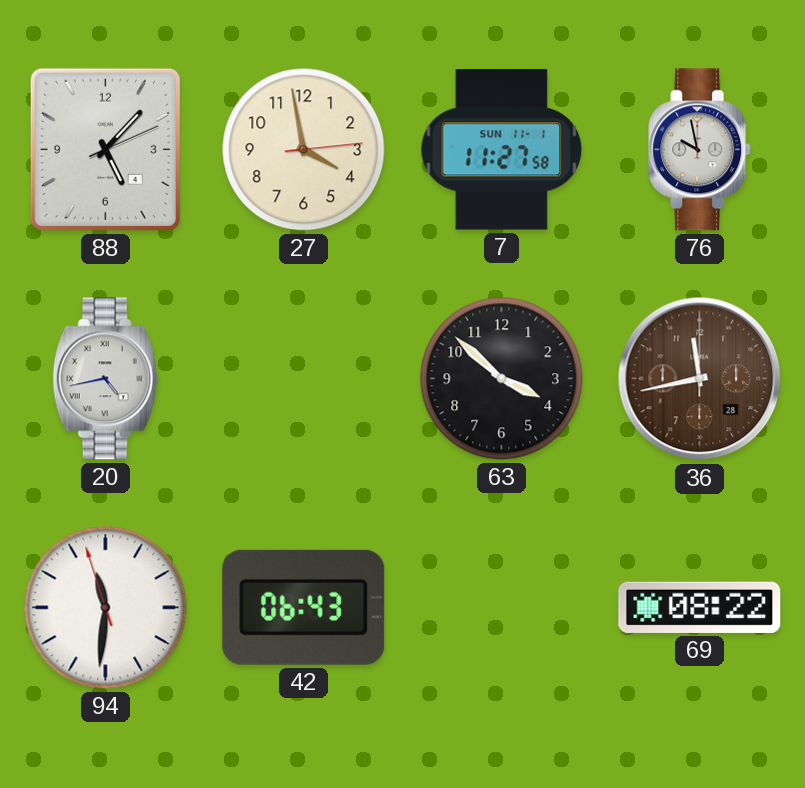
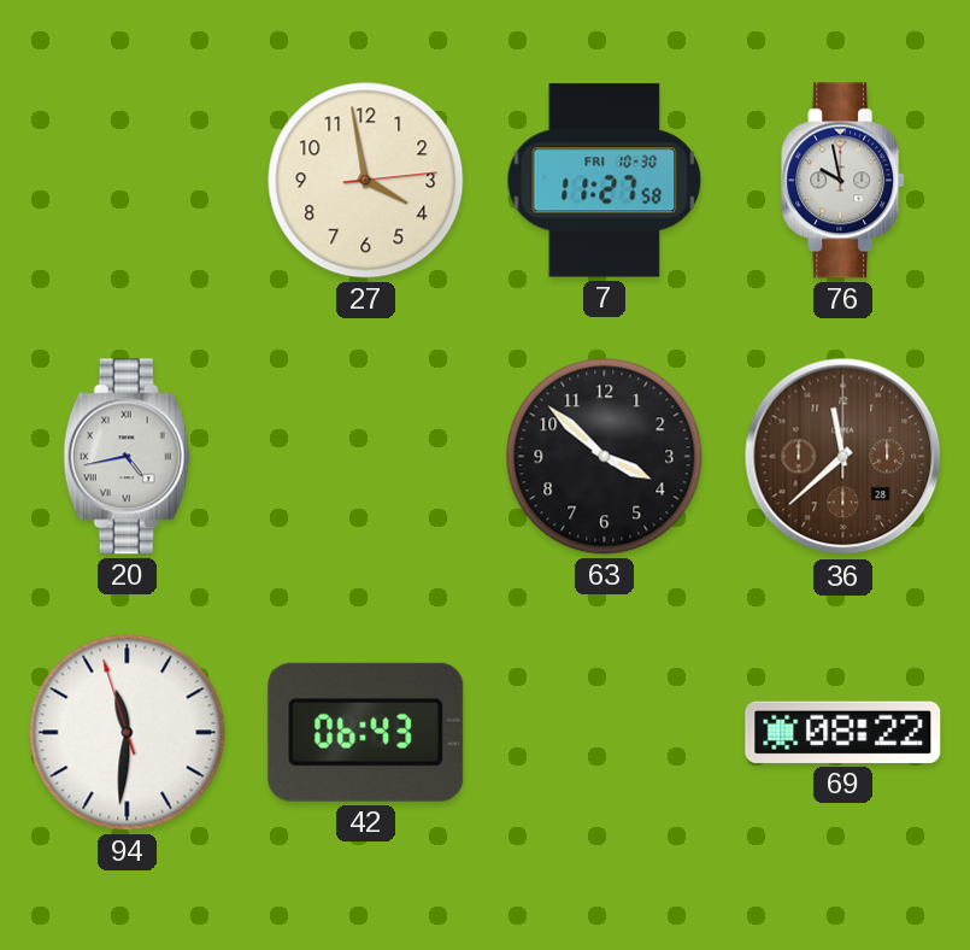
88: 5:07 -> none
7 date: SUN 11-1 -> FRI 10-30
36: 11:43 -> 11:38
